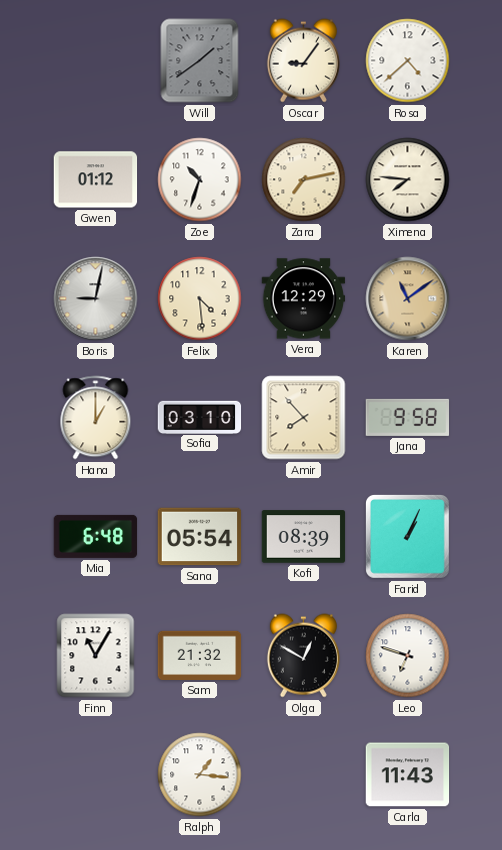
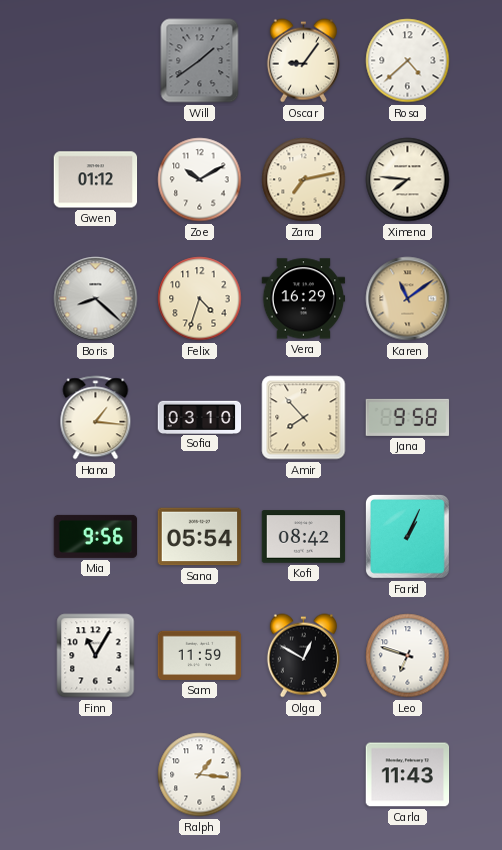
Zoe: 10:33 -> 10:10
Boris: 9:02 -> 8:22
Felix: 4:29 -> 4:33
Vera: 12:29 -> 16:29
Hana: 1:00 -> 1:16
Mia: 6:48 -> 9:56
Kofi: 08:39 -> 08:42
Sam: 21:32 -> 11:59
